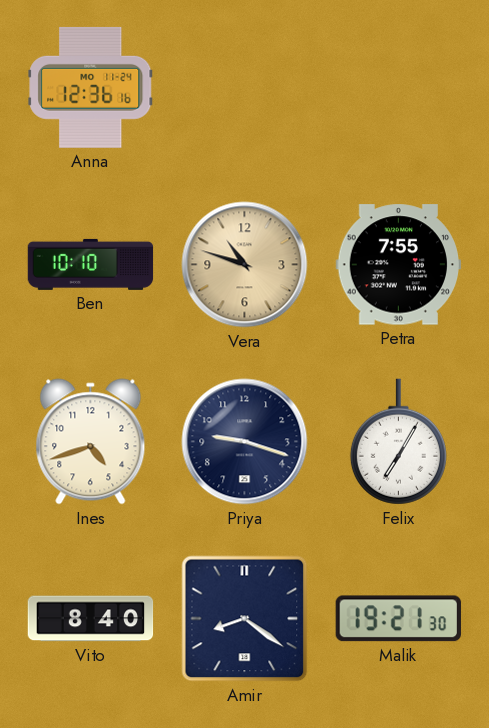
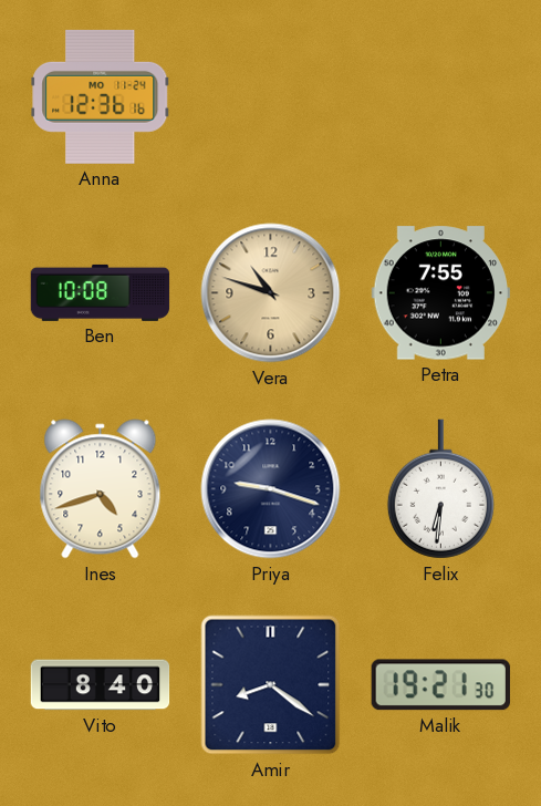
Ben: 10:10 -> 10:08
Felix: 7:05 -> 6:31
